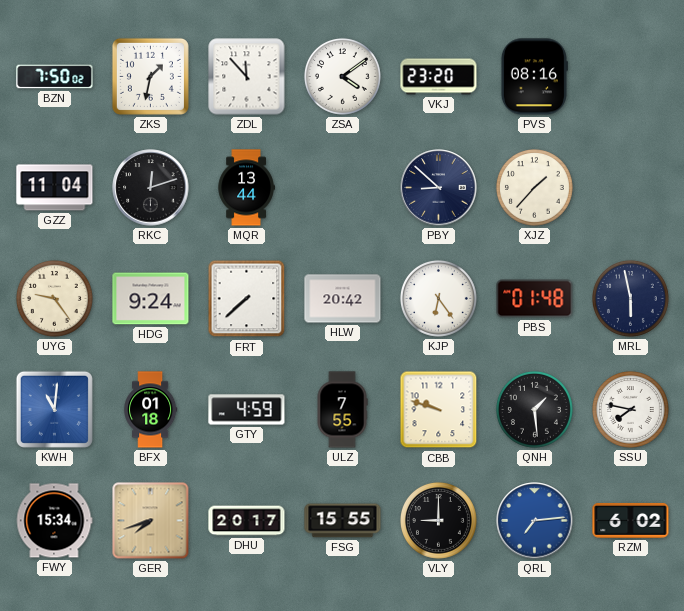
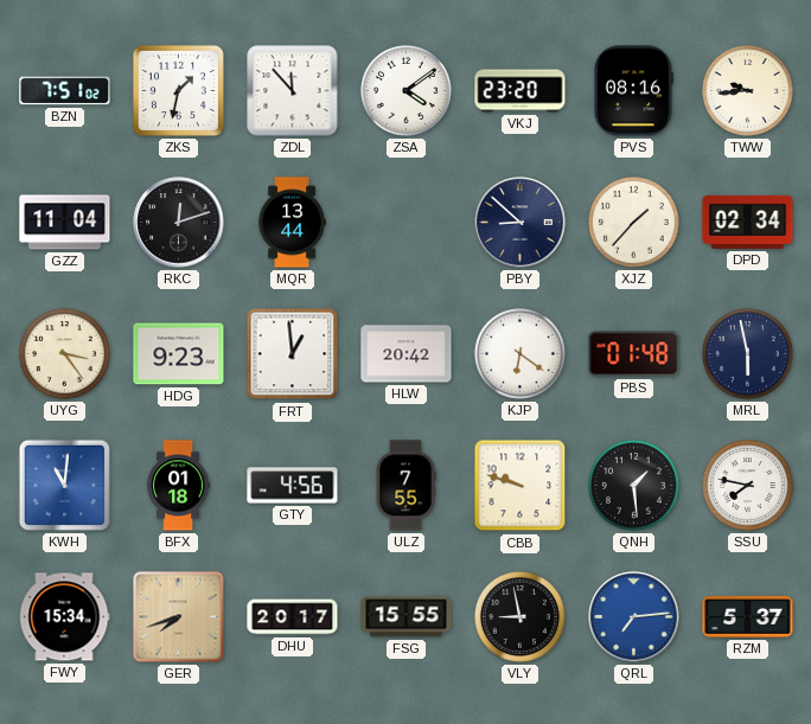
BZN: 7:50 -> 7:51
TWW: none -> 9:44
DPD: none -> 02:34
UYG: 9:24 -> 3:24
HDG: 9:24 -> 9:23
FRT: 7:38 -> 12:59
KJP: 6:24 -> 6:21
GTY: 4:59 -> 4:56
VLY: 9:00 -> 8:58
RZM: 6:02 -> 5:37
